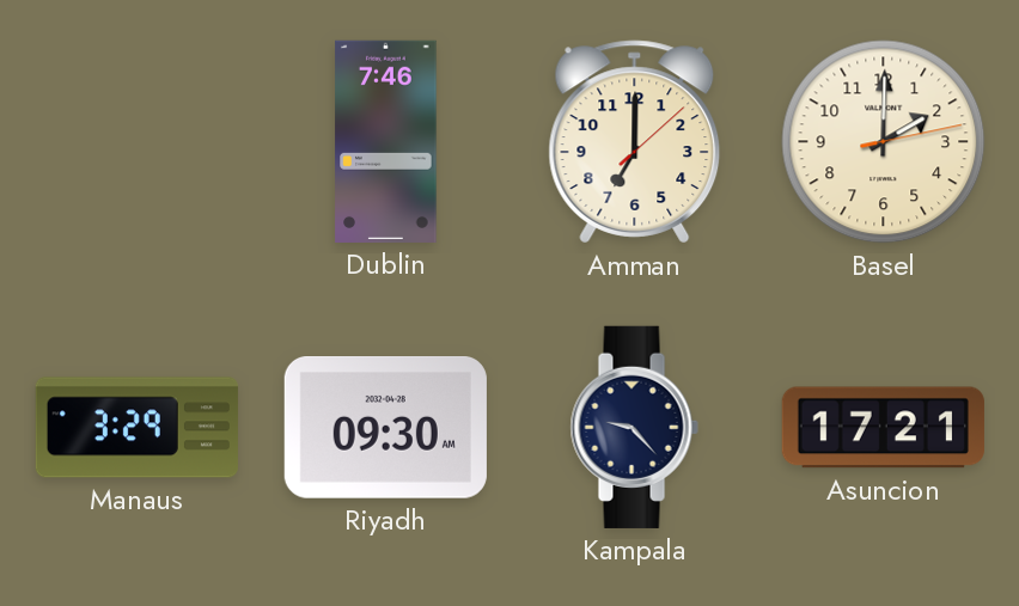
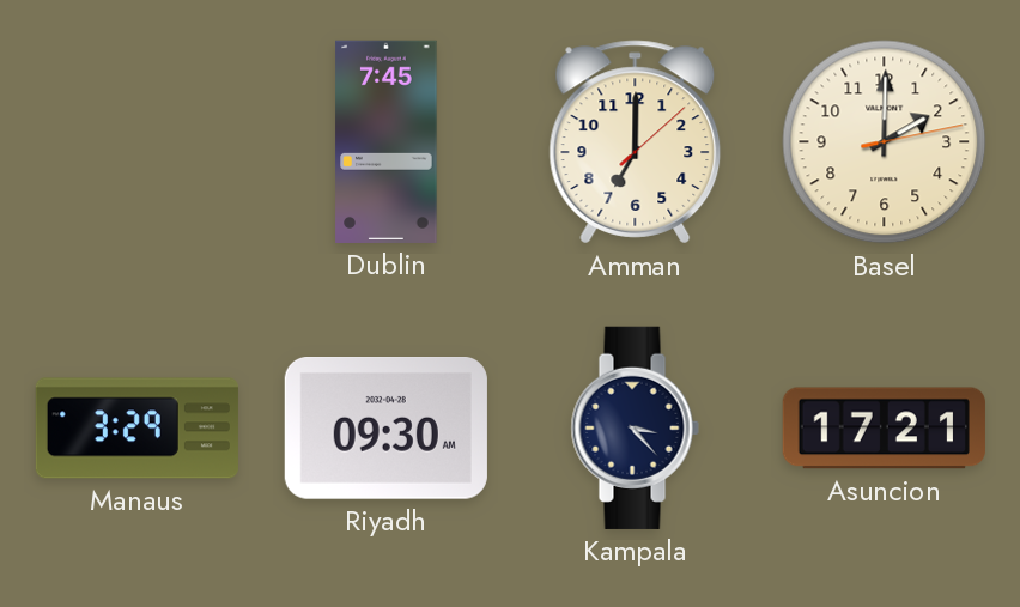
Dublin: 7:46 -> 7:45
Kampala: 9:23 -> 3:23
